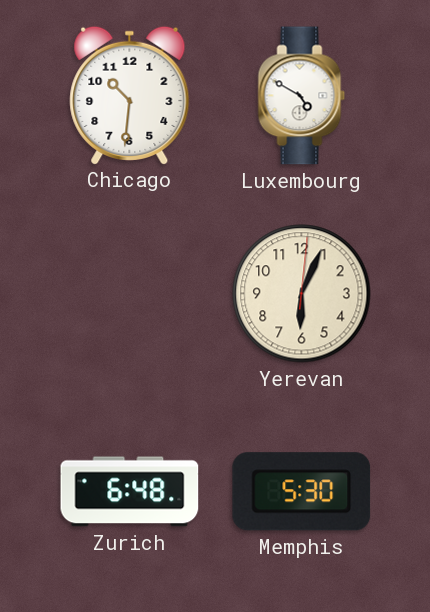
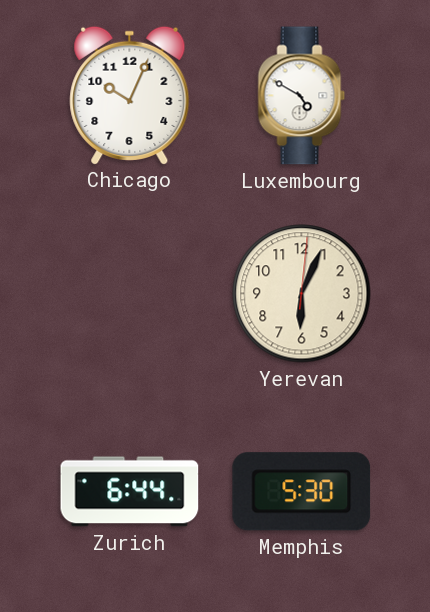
Chicago: 10:31 -> 10:04
Zurich: 6:48 -> 6:44
